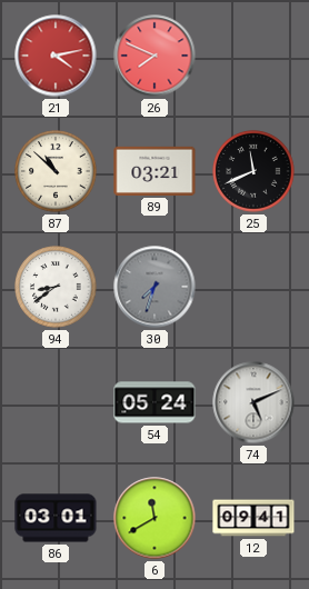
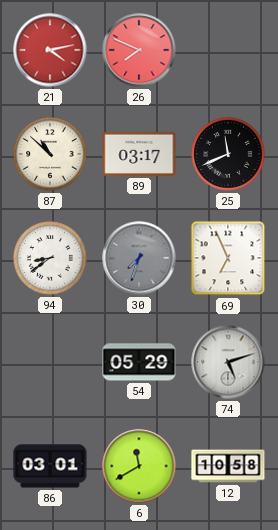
89: 03:21 -> 03:17
69: none -> 6:56
54: 05:24 -> 05:29
74: 5:11 -> 5:12
12: 09:41 -> 10:58
